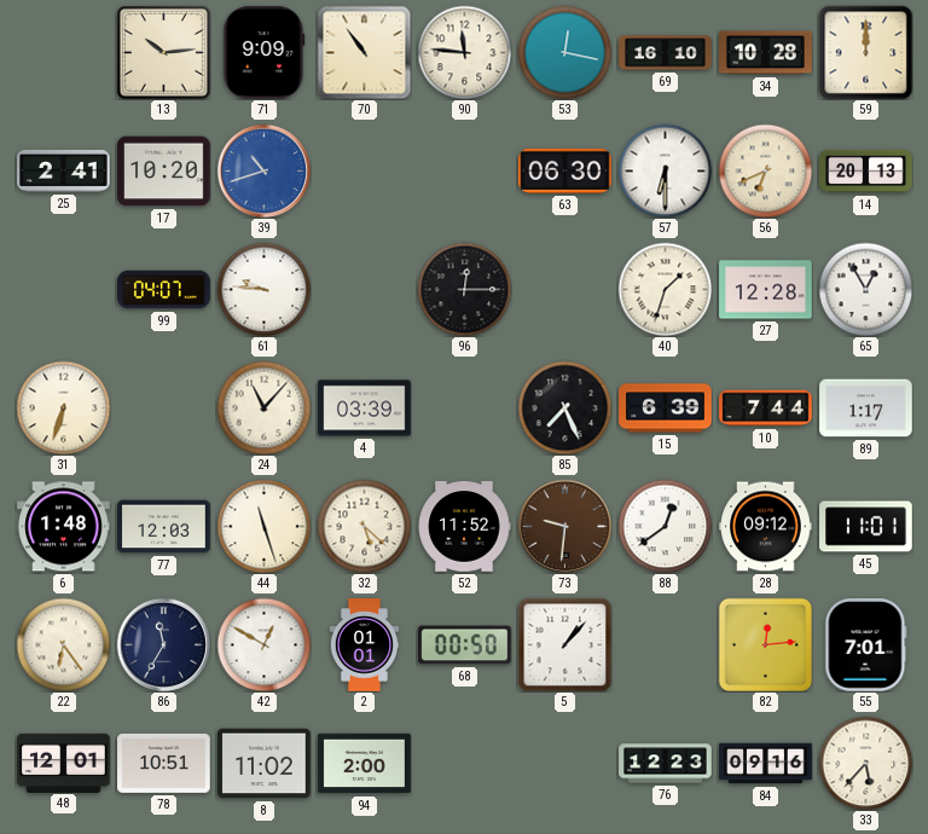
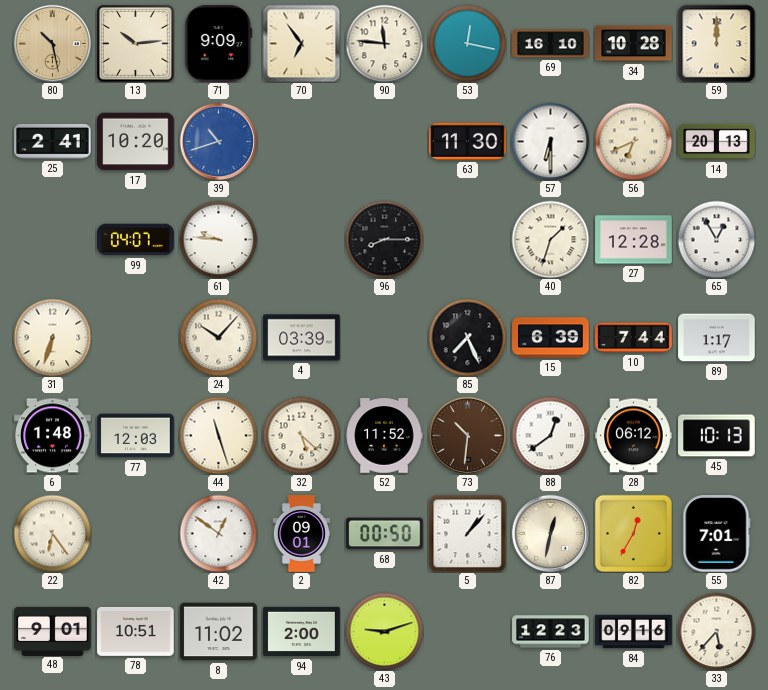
80: none -> 10:28
70: 10:54 -> 6:54
63: 06:30 -> 11:30
96: 12:15 -> 8:15
24: 11:07 -> 10:07
73: 9:31 -> 10:31
28: 09:12 -> 06:12
45: 11:01 -> 10:13
86: 11:35 -> none
42: 12:50 -> 12:51
2: 01:01 -> 09:01
87: none -> 12:32
82: 12:14 -> 12:35
48: 12:01 -> 9:01
43: none -> 9:12
